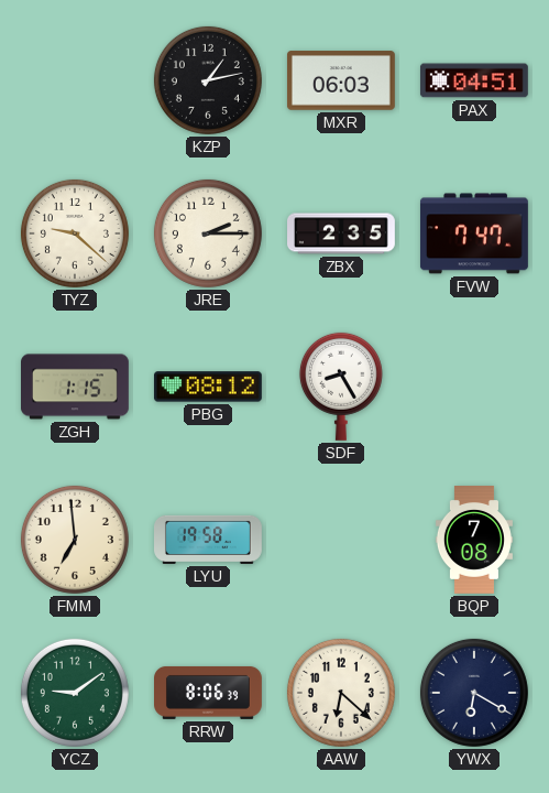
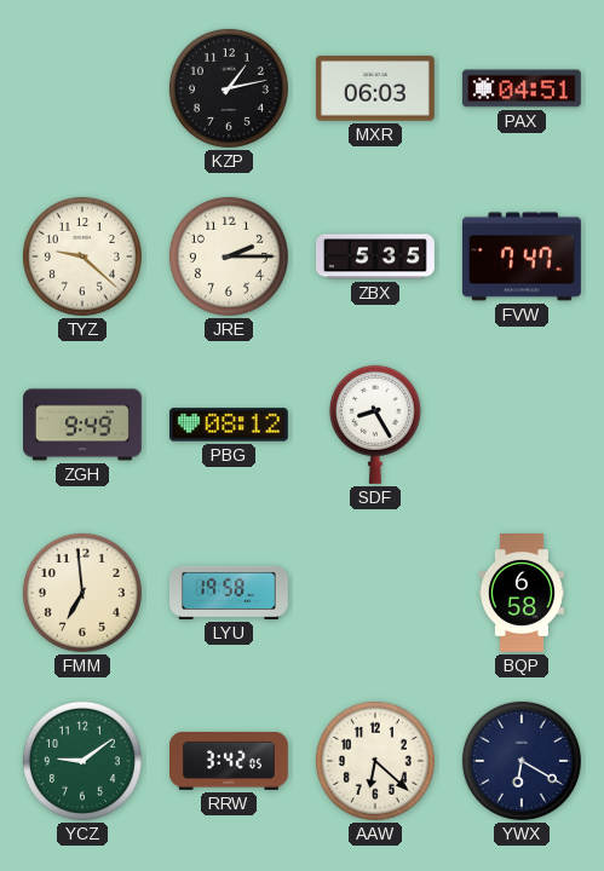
ZBX: 2:35 -> 5:35
ZGH: 1:15 -> 9:49
BQP: 7:08 -> 6:58
RRW: 8:06 -> 3:42
